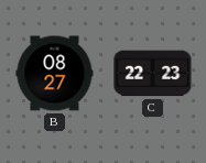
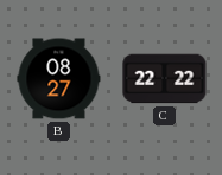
C: 22:23 -> 22:22
